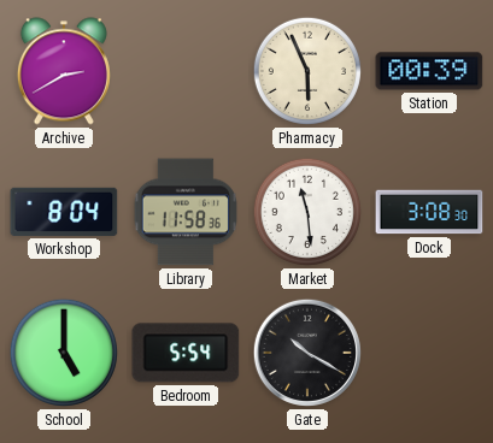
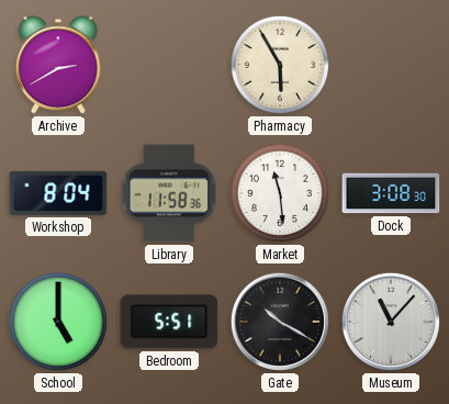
Pharmacy: 5:56 -> 5:55
Station: 00:39 -> none
Bedroom: 5:54 -> 5:51
Museum: none -> 11:07
